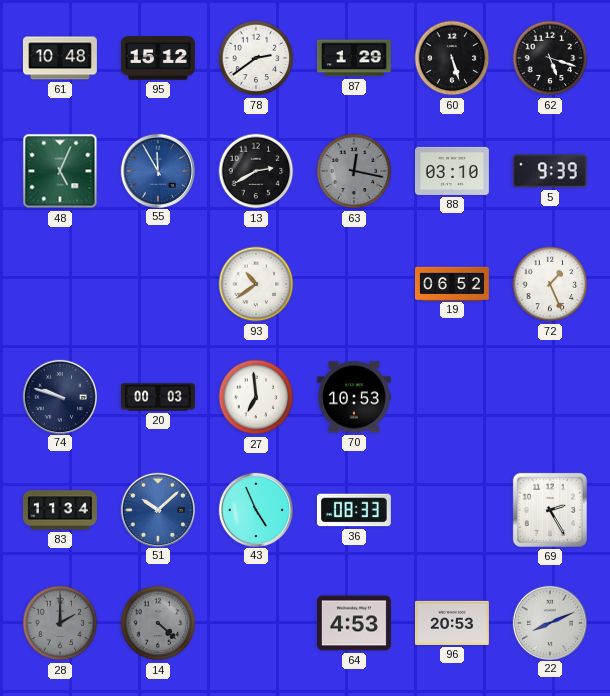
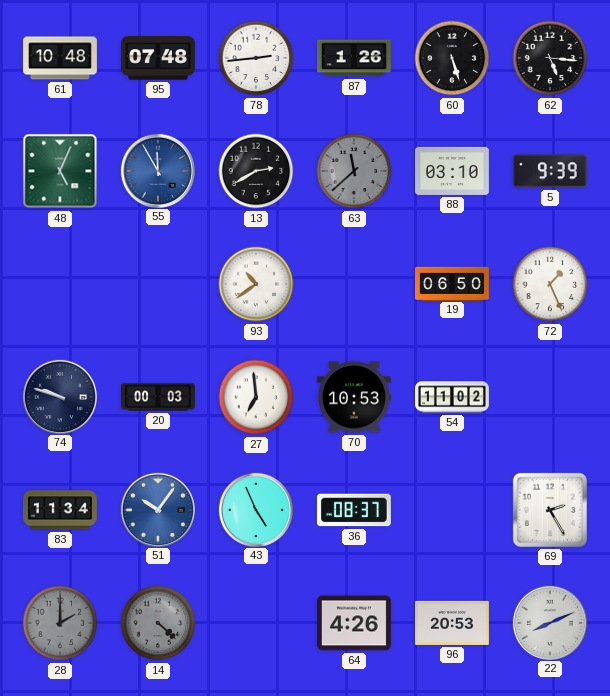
95: 15:12 -> 07:48
78: 2:39 -> 2:44
87: 1:29 -> 1:26
62: 5:18 -> 5:16
63: 12:17 -> 11:38
19: 06:52 -> 06:50
54: none -> 11:02
51: 10:08 -> 10:06
36: 08:33 -> 08:37
64: 4:53 -> 4:26
